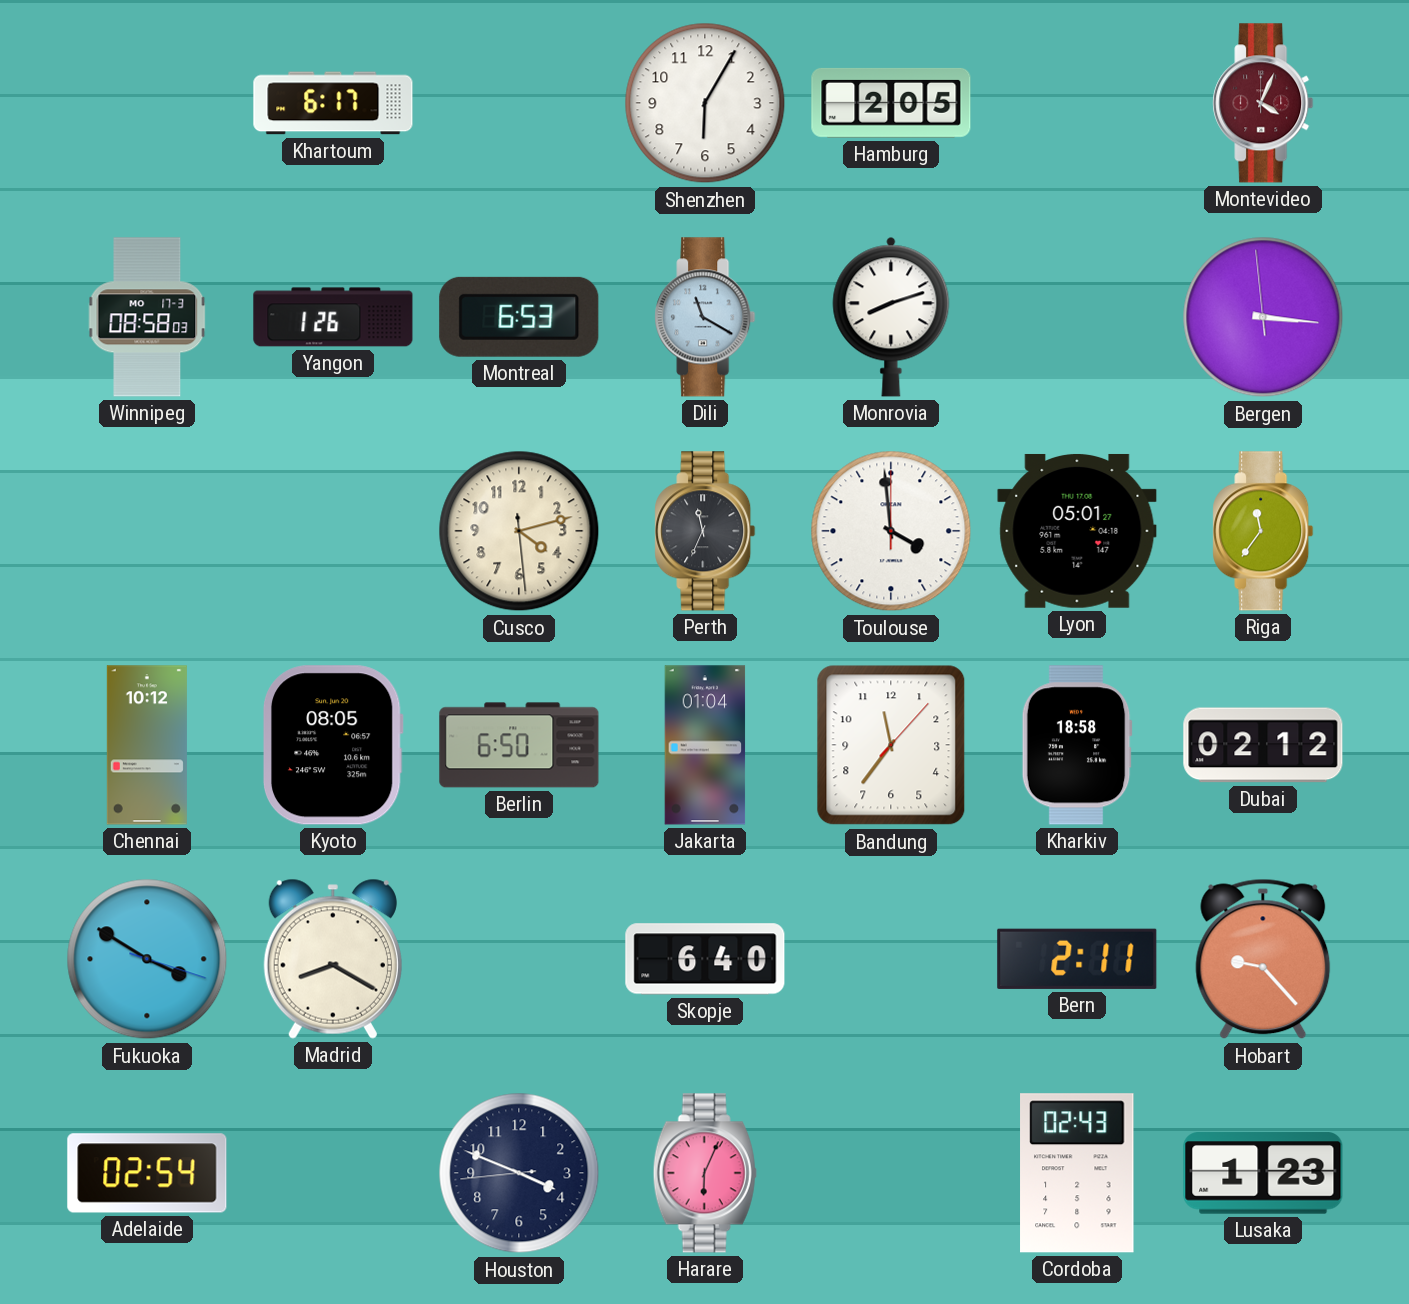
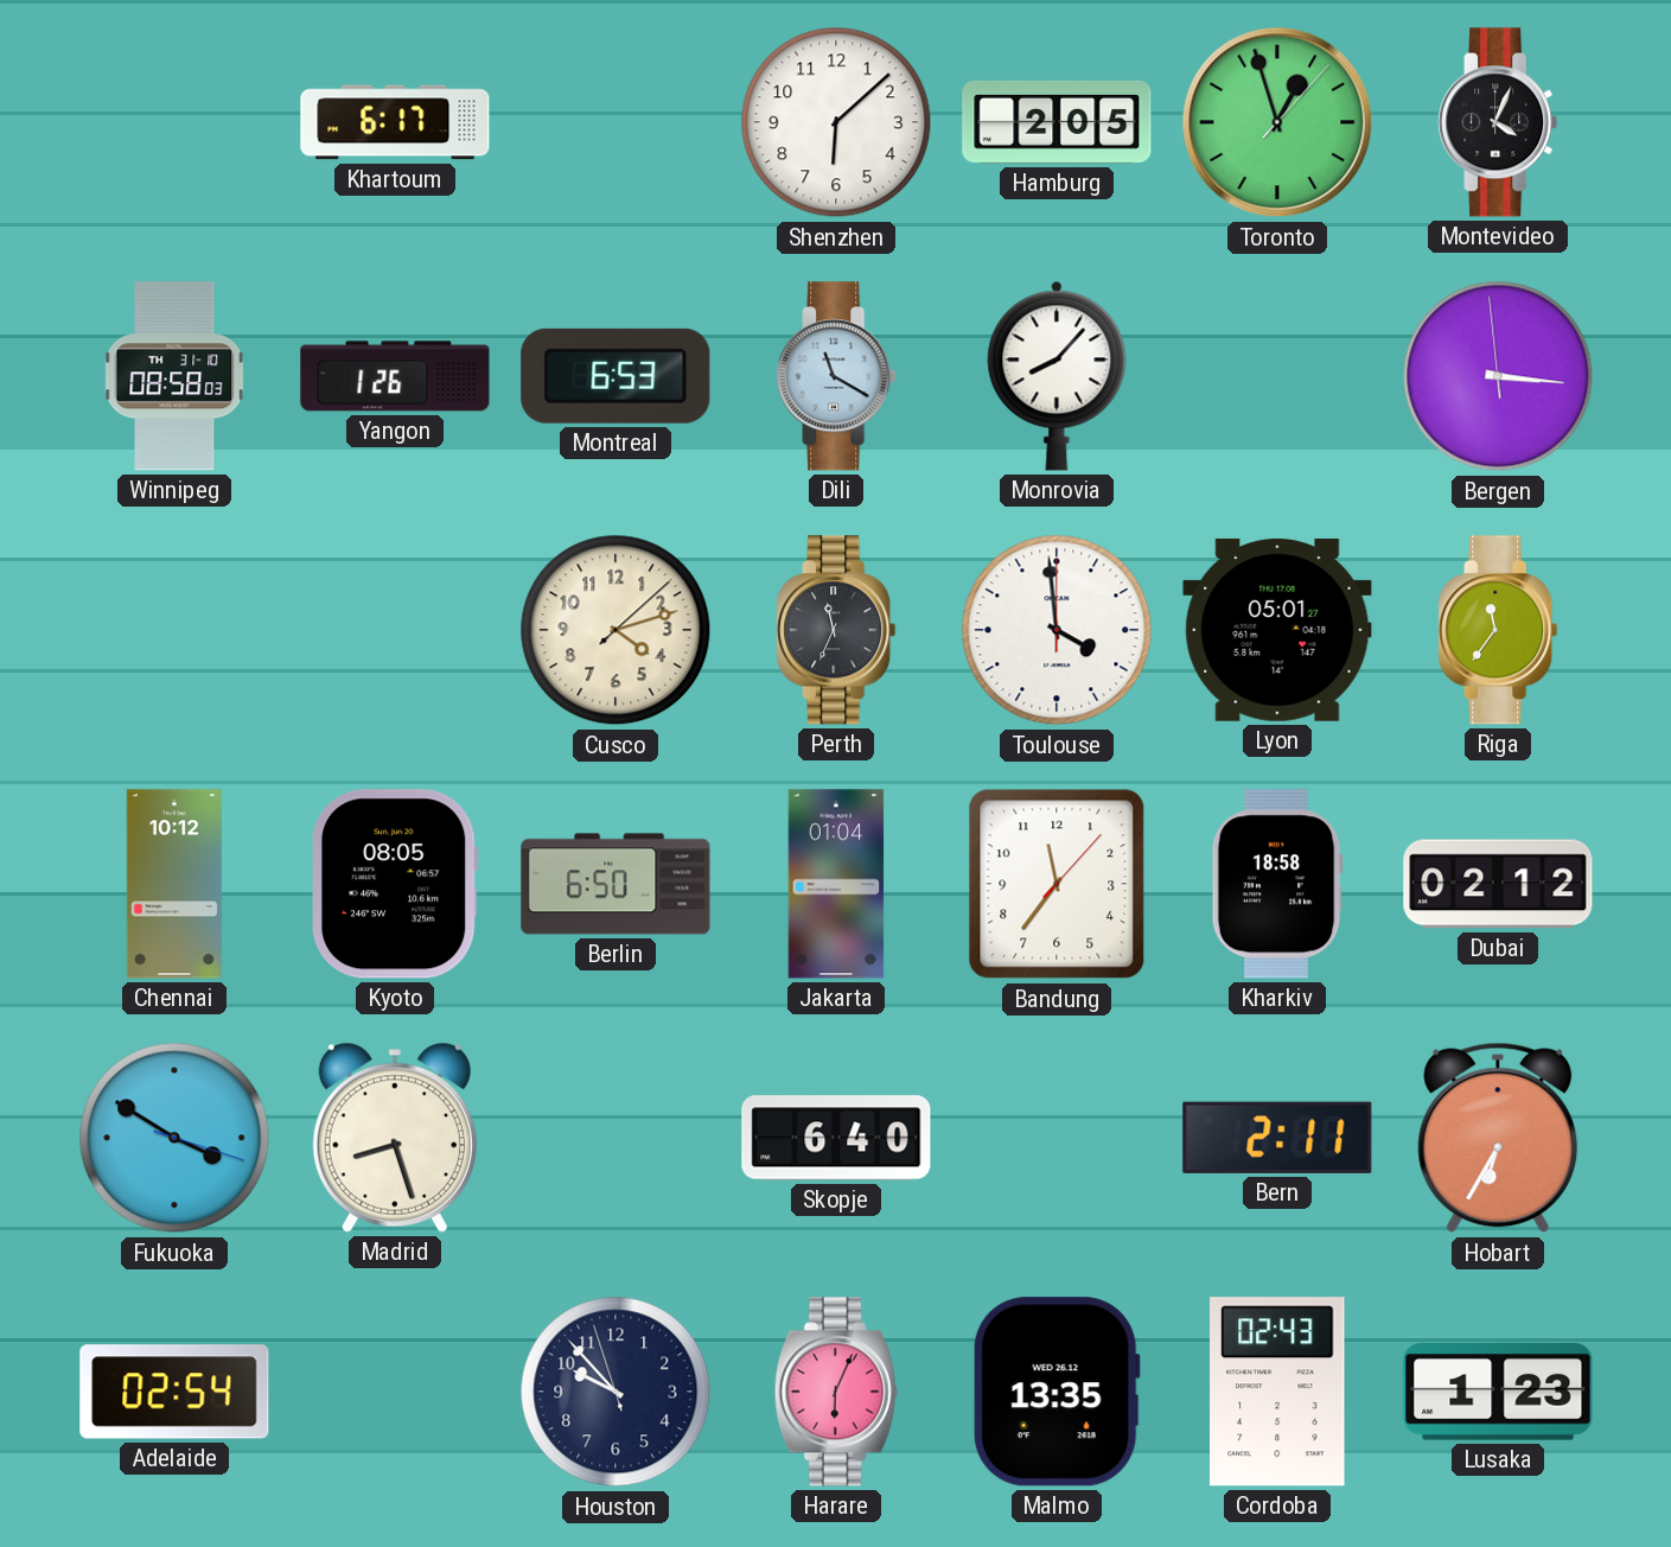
Shenzhen: 6:05 -> 6:08
Toronto: none -> 12:57
Montevideo dial: burgundy -> black
Winnipeg date: MO 17-3 -> TH 31-10
Monrovia: 8:12 -> 8:07
Cusco: 4:12:29 -> 4:12:08
Madrid: 8:20 -> 8:27
Hobart: 9:23 -> 6:35
Houston: 3:48 -> 9:52
Malmo: none -> 13:35
